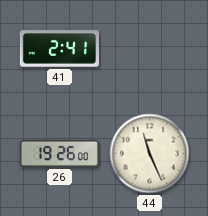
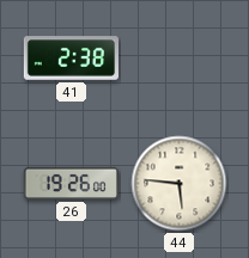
41: 2:41 -> 2:38
44: 11:26 -> 5:46
